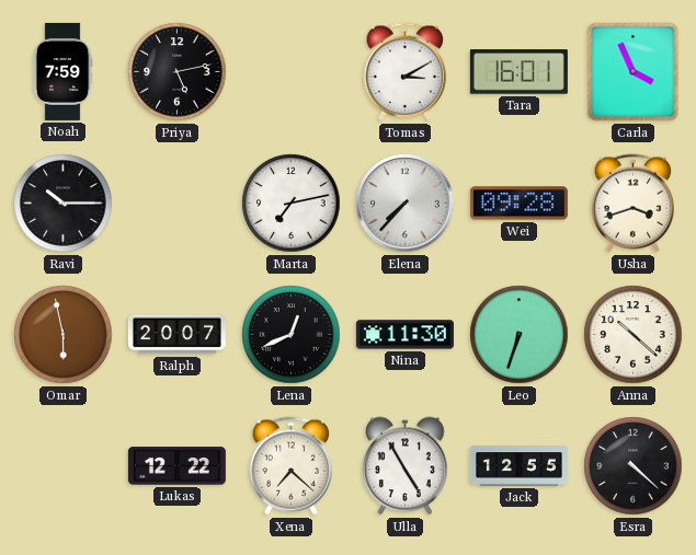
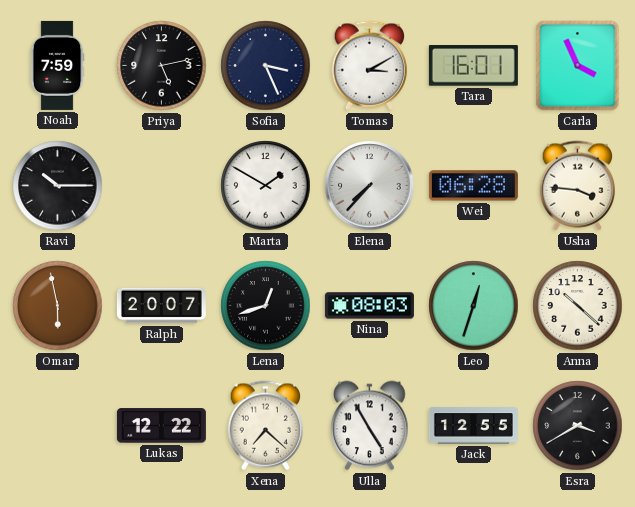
Sofia: none -> 3:26
Marta: 7:13 -> 1:50
Wei: 09:28 -> 06:28
Usha: 3:42 -> 3:46
Lena: 12:41 -> 12:42
Nina: 11:30 -> 08:03
Leo: 6:33 -> 12:33
Esra: 4:22 -> 3:40
